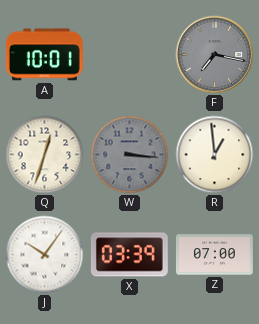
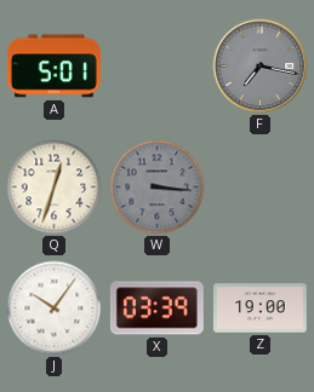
A: 10:01 -> 5:01
R: 12:59 -> none
Z: 07:00 -> 19:00
